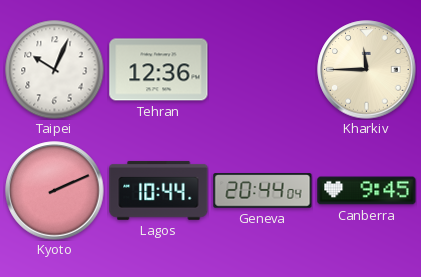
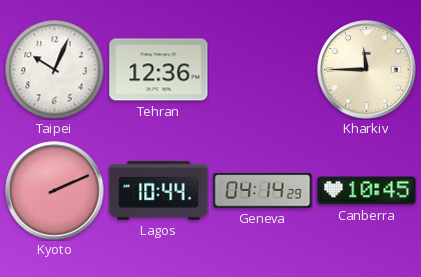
Geneva: 20:44 -> 04:14
Canberra: 9:45 -> 10:45
